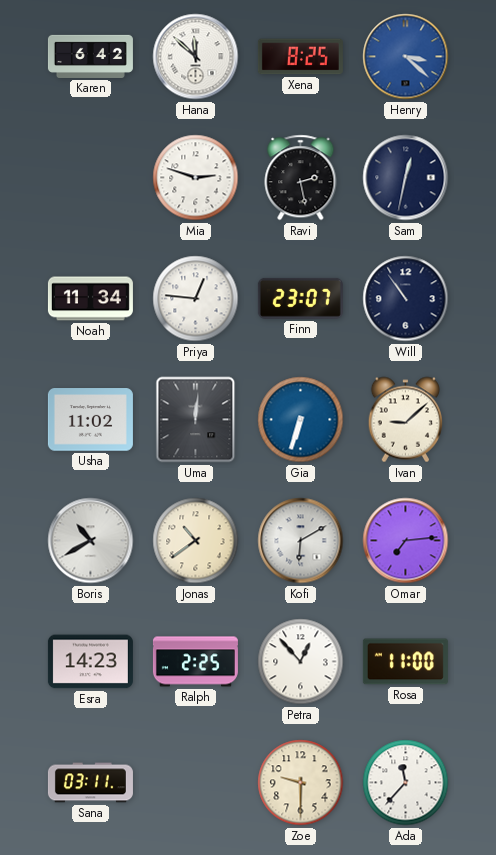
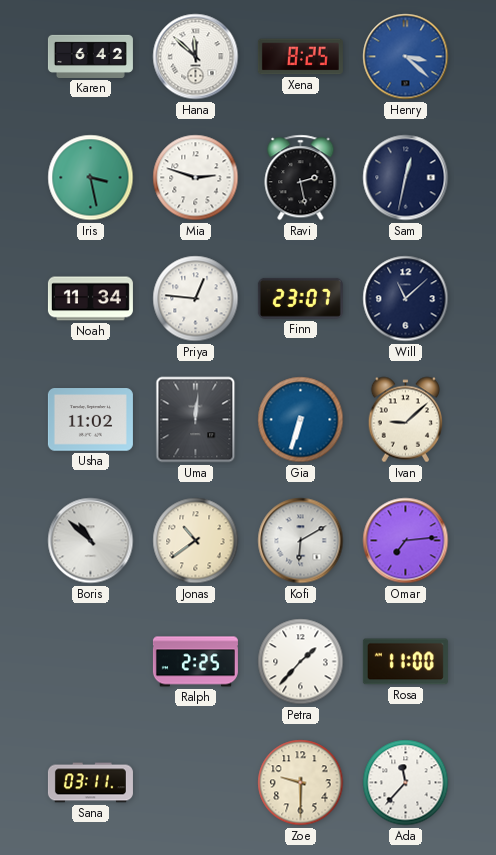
Iris: none -> 3:28
Will: 10:54 -> 11:08
Boris: 10:40 -> 10:52
Esra: 14:23 -> none
Petra: 12:53 -> 1:37
